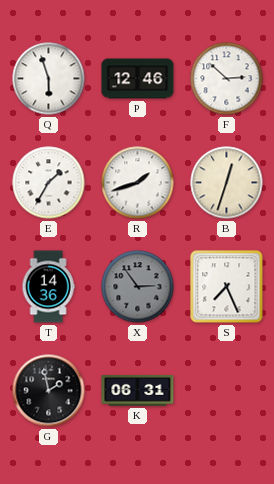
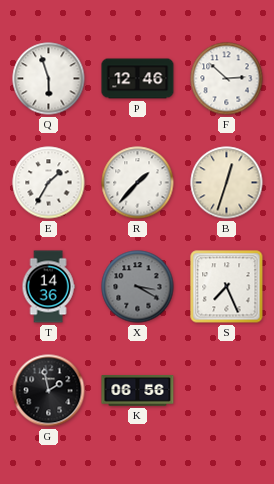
R: 1:42 -> 1:37
X: 2:54 -> 3:20
K: 06:31 -> 06:56
